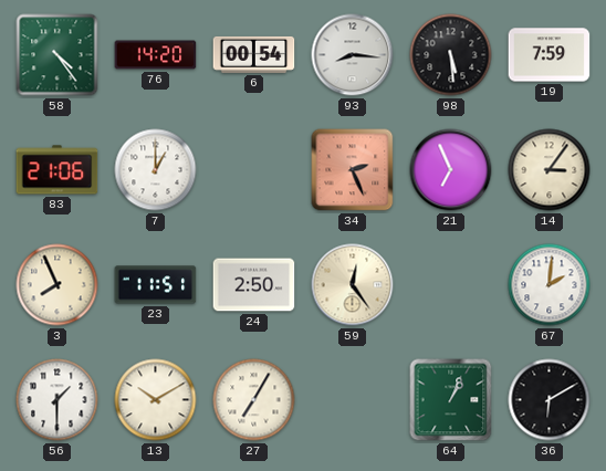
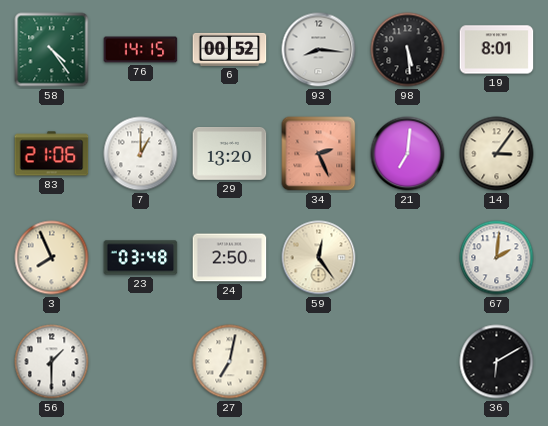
76: 14:20 -> 14:15
6: 00:54 -> 00:52
19: 7:59 -> 8:01
29: none -> 13:20
21: 6:56 -> 7:01
23: 11:51 -> 03:48
13: 10:10 -> none
27: 7:05 -> 7:02
64: 1:04 -> none
